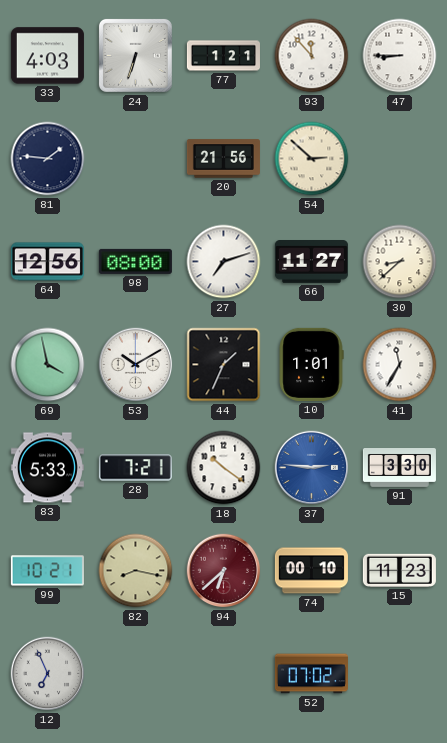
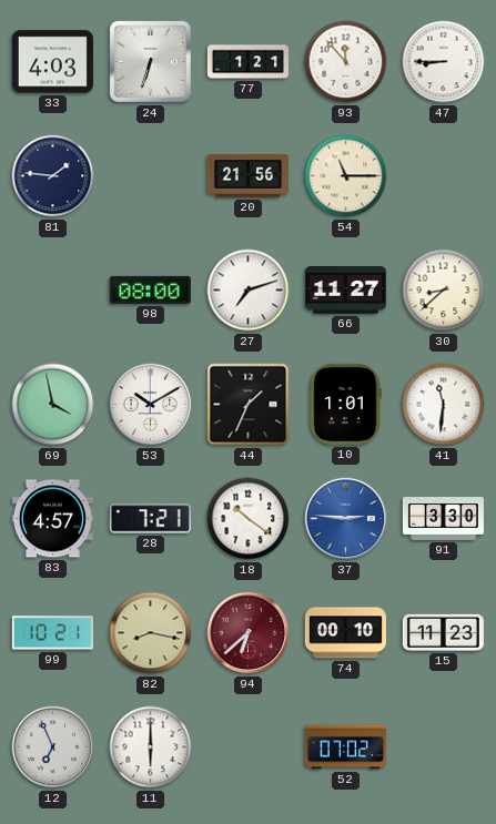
54: 2:52 -> 11:15
64: 12:56 -> none
41: 11:35 -> 11:31
83: 5:33 -> 4:57
11: none -> 6:00
